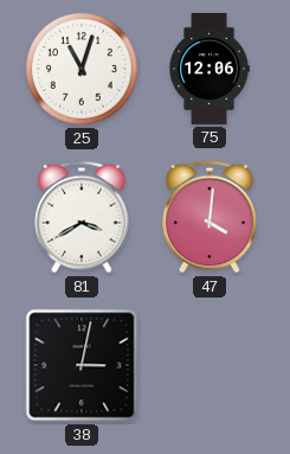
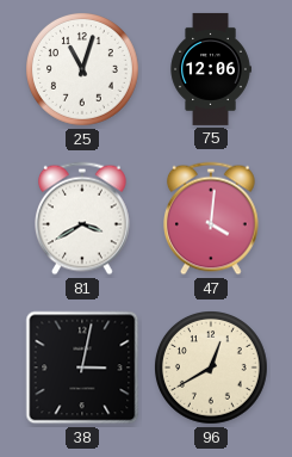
96: none -> 12:40
